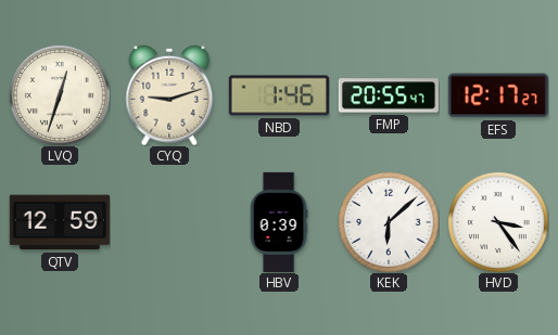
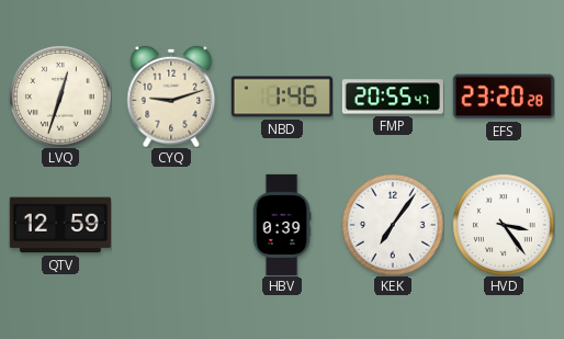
EFS: 12:17 -> 23:20
KEK: 6:08 -> 7:06
